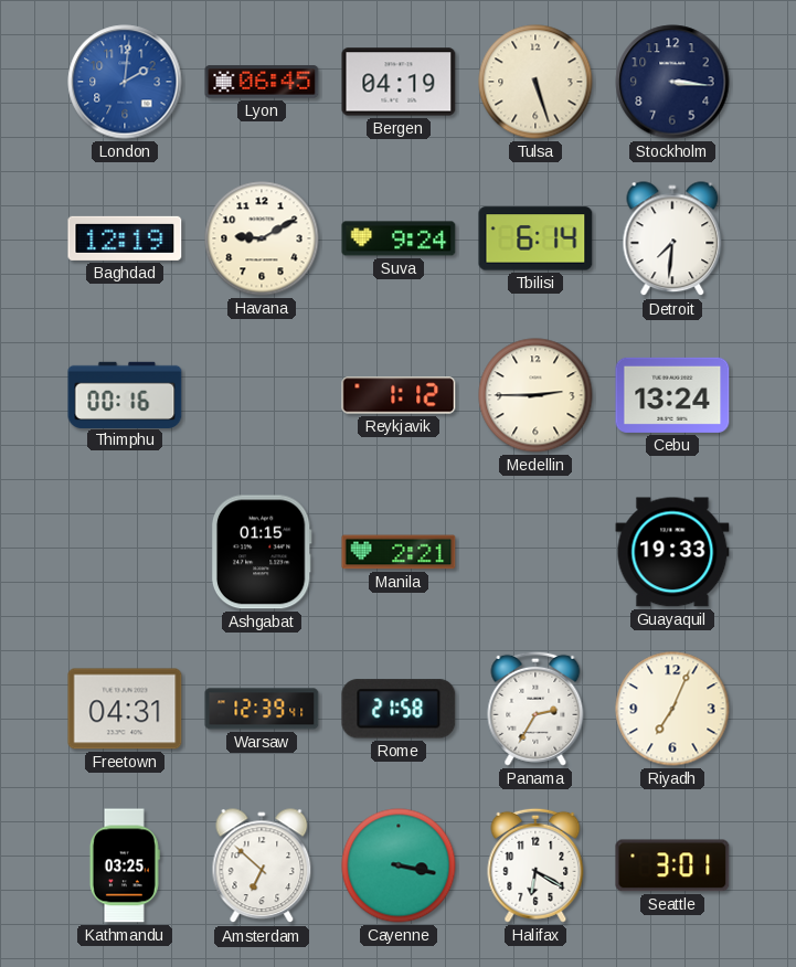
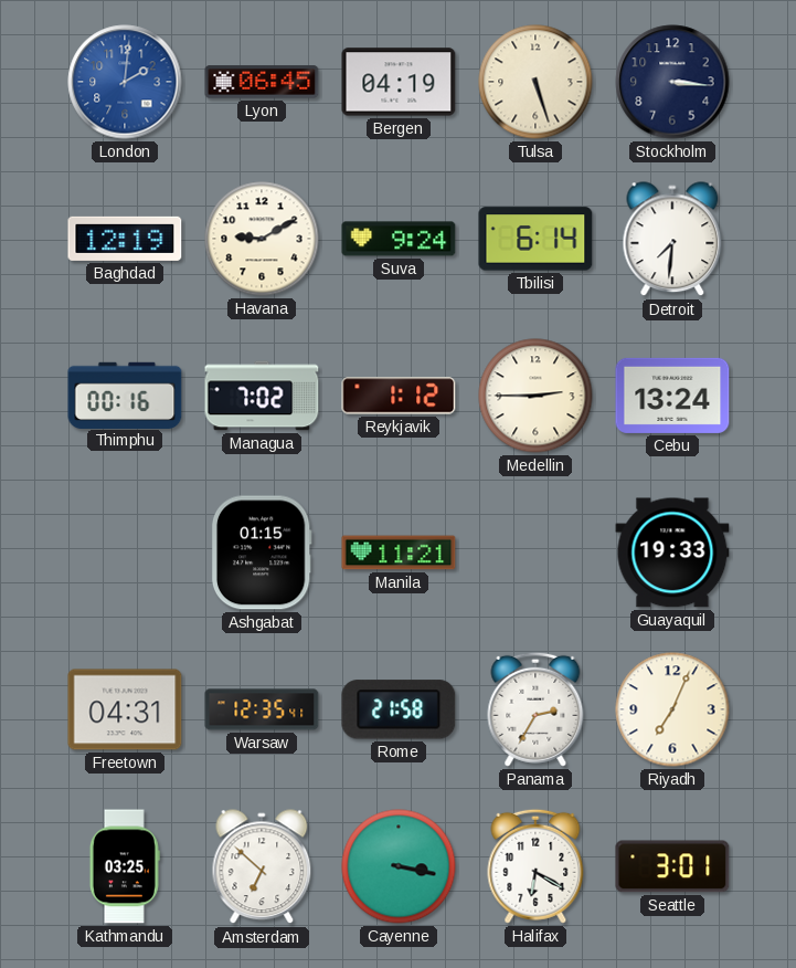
Managua: none -> 7:02
Manila: 2:21 -> 11:21
Warsaw: 12:39 -> 12:35
